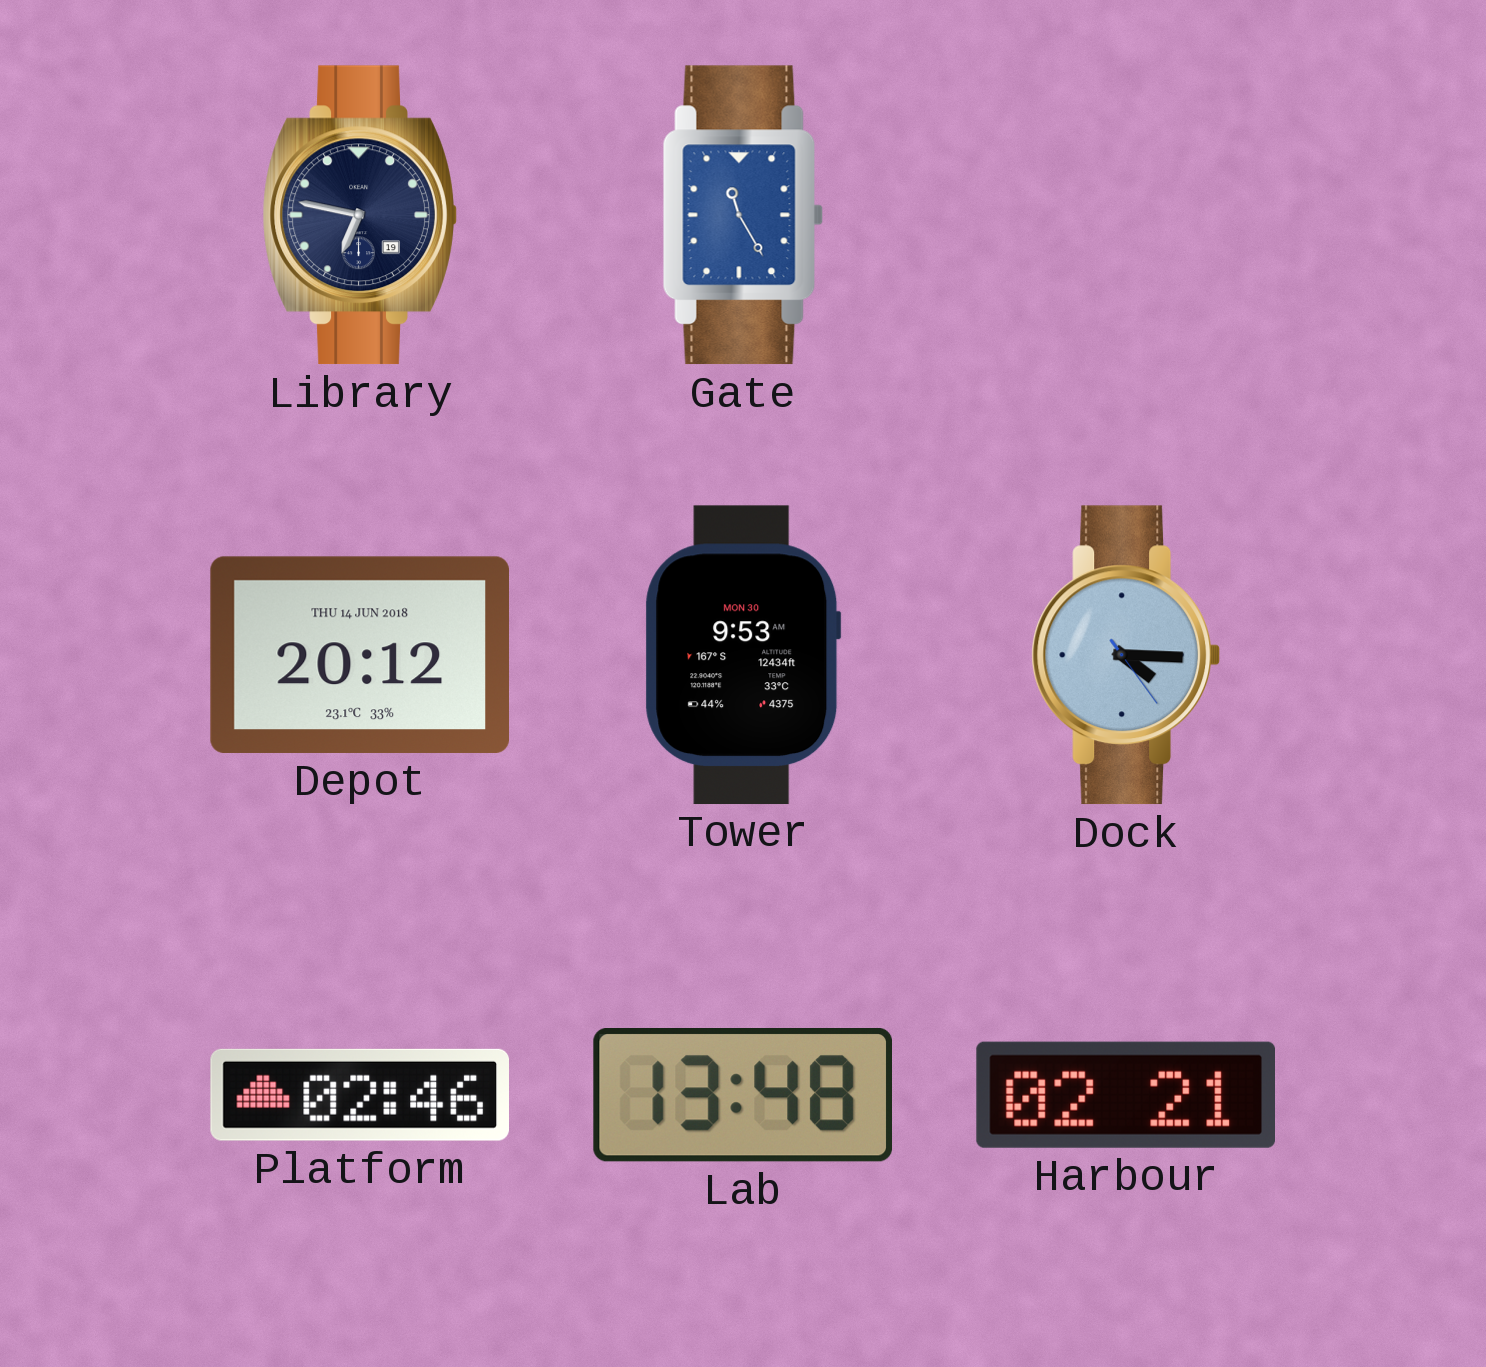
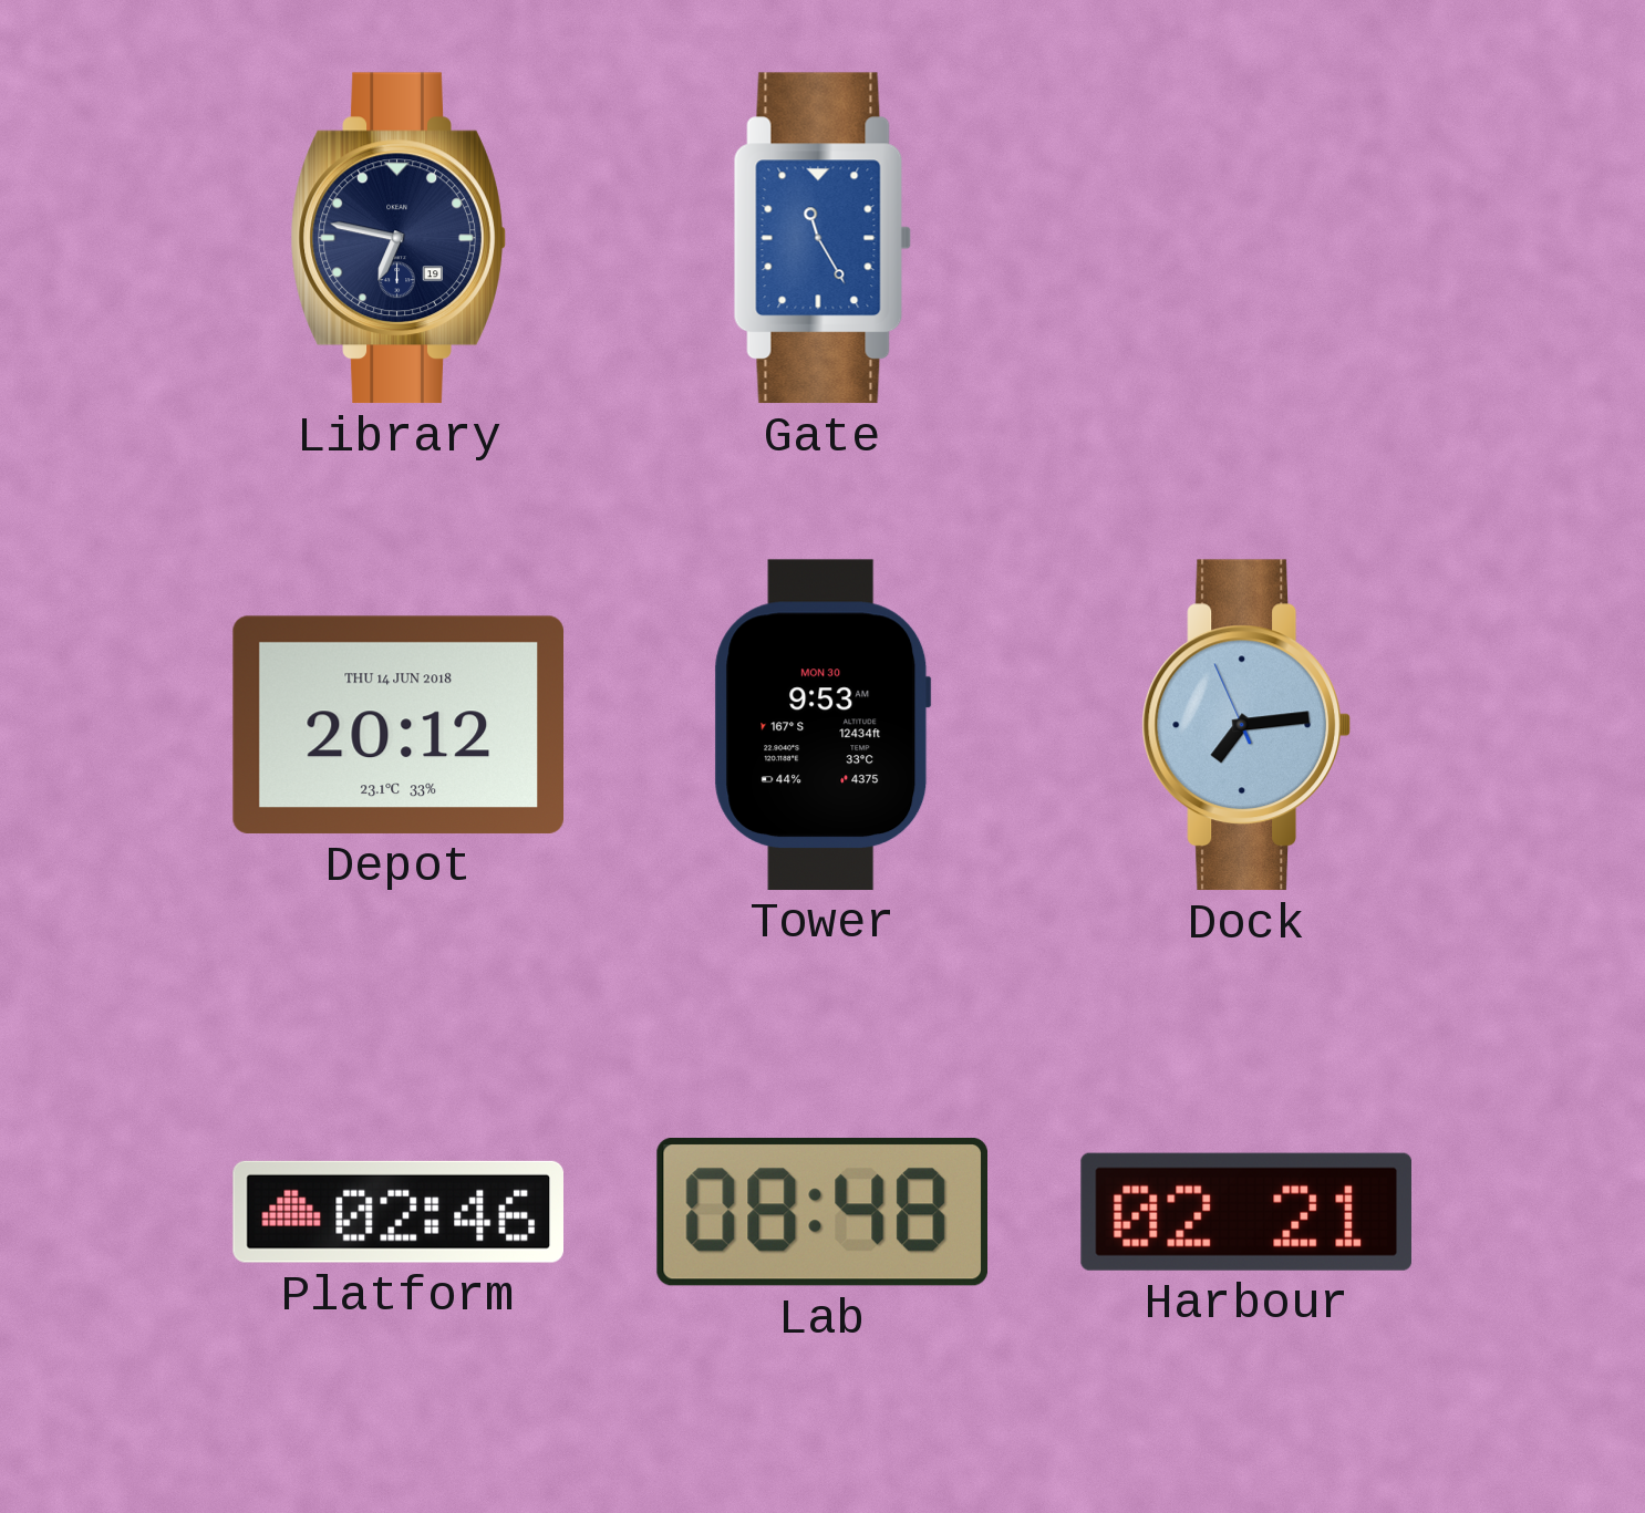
Dock: 4:15 -> 7:13
Lab: 13:48 -> 08:48
